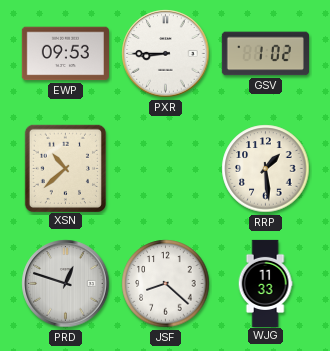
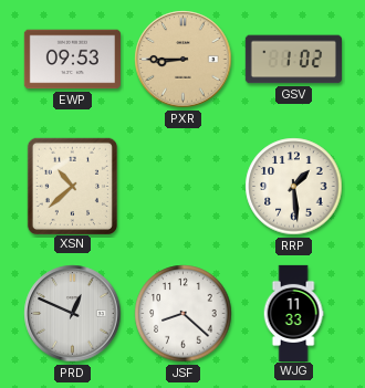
PXR dial: white -> champagne
PRD: 12:48 -> 12:49
